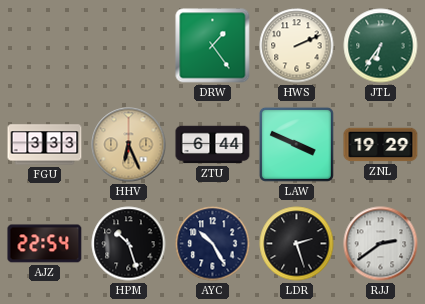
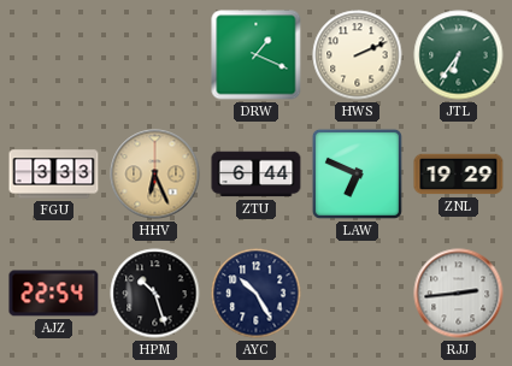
DRW: 1:24 -> 1:19
LAW: 3:49 -> 6:49
LDR: 2:27 -> none
RJJ: 2:39 -> 2:44
